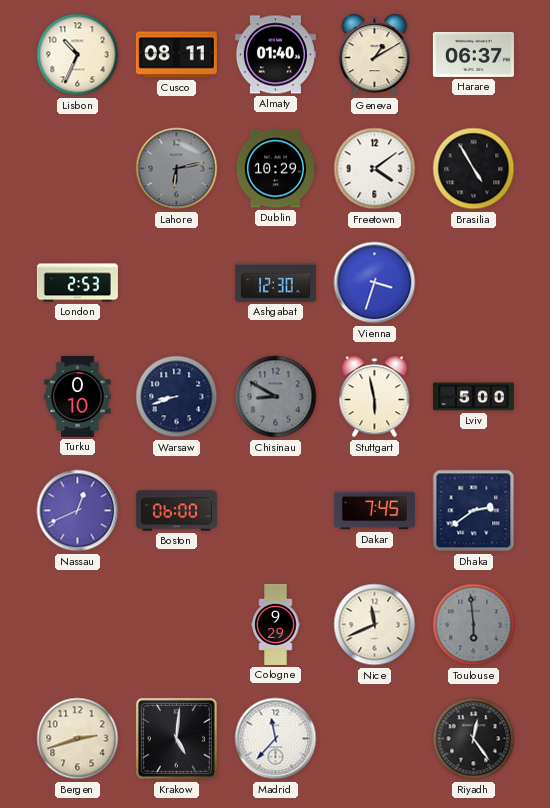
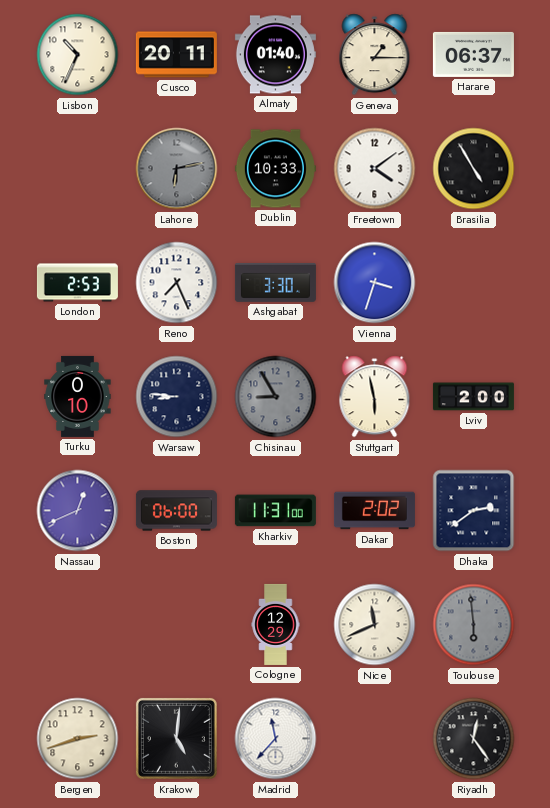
Cusco: 08:11 -> 20:11
Geneva: 1:10 -> 1:15
Dublin: 10:29 -> 10:33
Reno: none -> 7:26
Ashgabat: 12:30 -> 3:30
Warsaw: 8:42 -> 8:46
Chisinau: 8:50 -> 8:55
Lviv: 5:00 -> 2:00
Kharkiv: none -> 11:31
Dakar: 7:45 -> 2:02
Cologne: 9:29 -> 12:29
